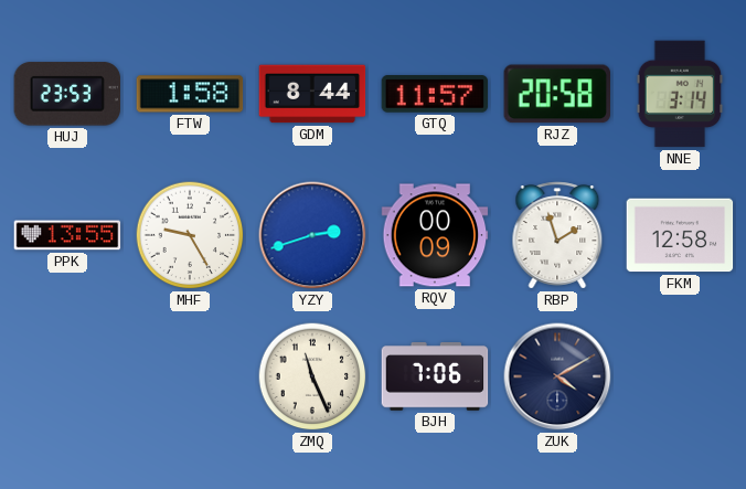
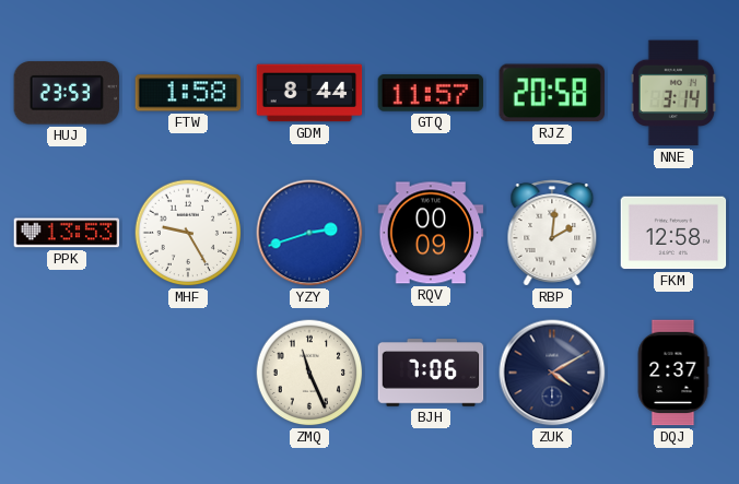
PPK: 13:55 -> 13:53
RBP: 1:57 -> 2:01
DQJ: none -> 2:37
